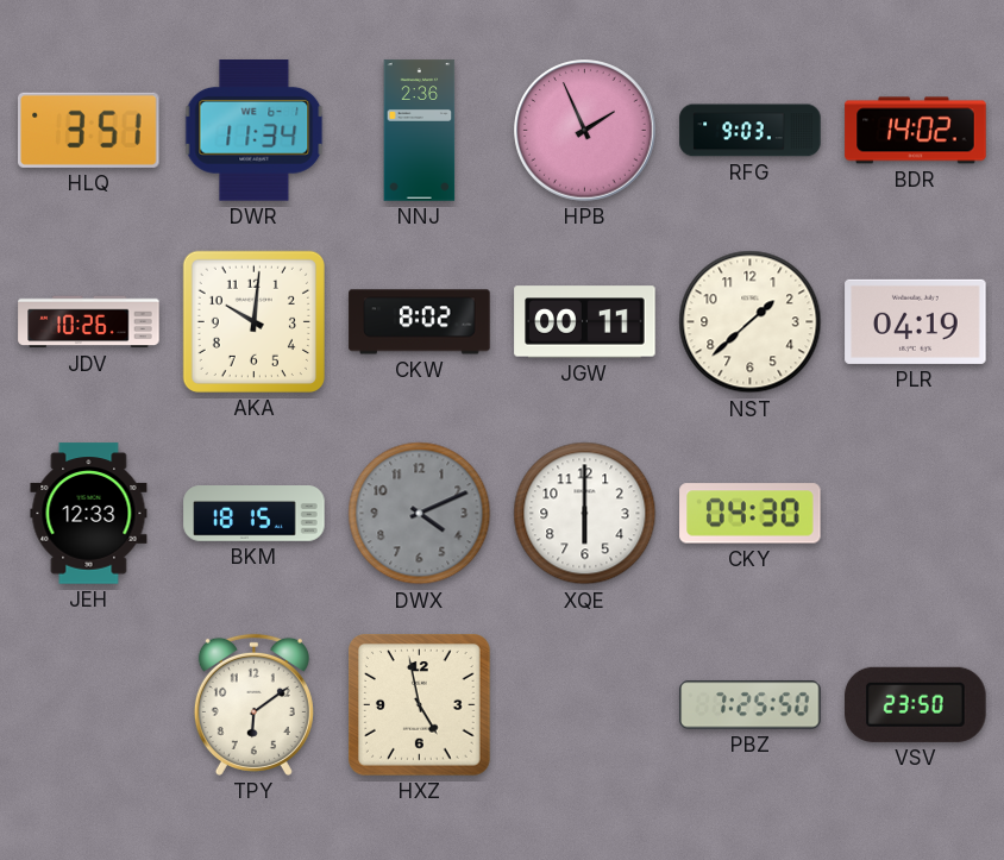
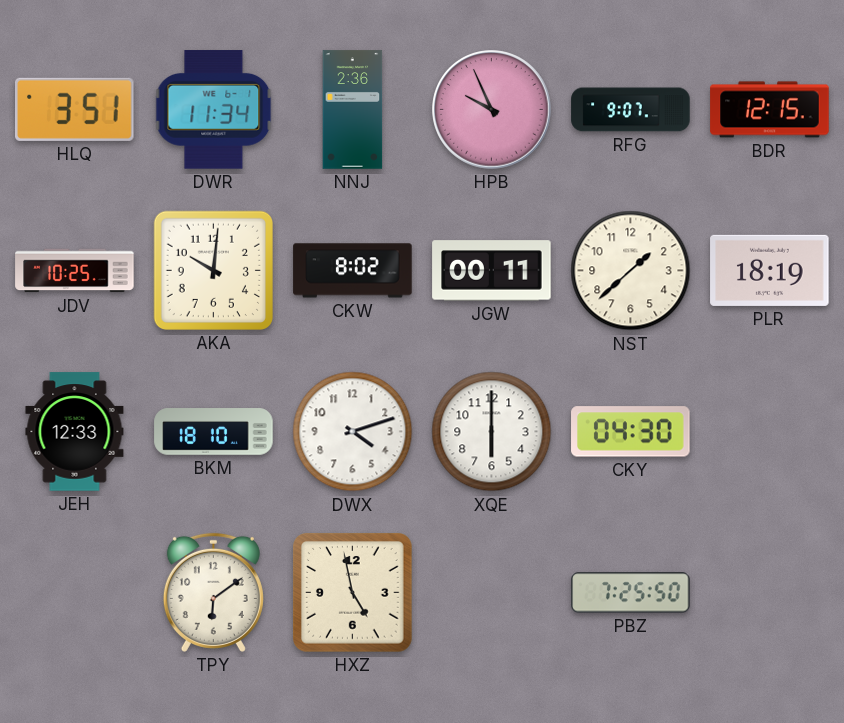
HPB: 1:56 -> 9:56
RFG: 9:03 -> 9:07
BDR: 14:02 -> 12:15
JDV: 10:26 -> 10:25
PLR: 04:19 -> 18:19
BKM: 18:15 -> 18:10
DWX: 4:11 -> 4:12
DWX dial: grey -> white
VSV: 23:50 -> none
